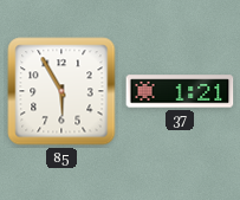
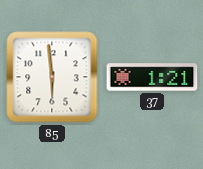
85: 5:55 -> 5:59
